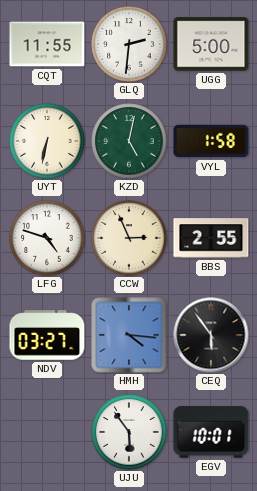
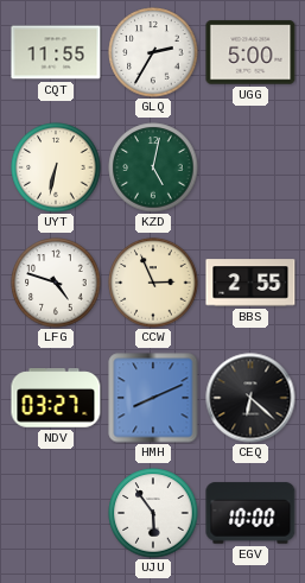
GLQ: 2:31 -> 2:35
VYL: 1:58 -> none
HMH: 4:16 -> 8:11
CEQ: 5:54 -> 6:22
EGV: 10:01 -> 10:00
